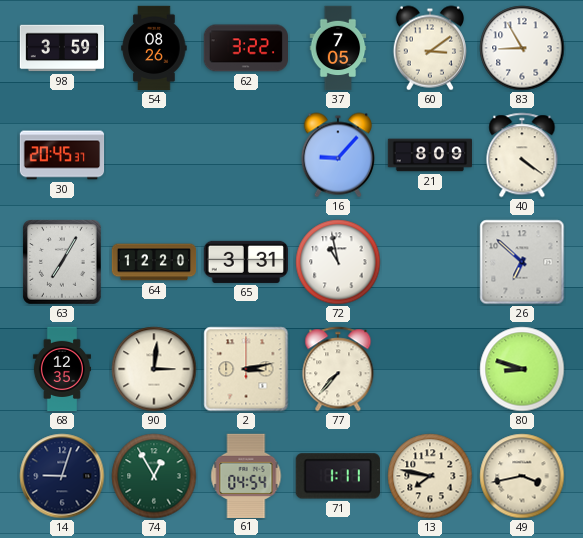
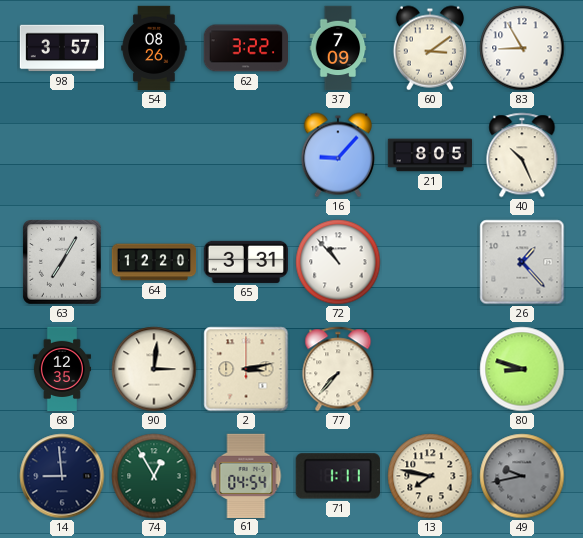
98: 3:59 -> 3:57
37: 7:05 -> 7:09
30: 20:45 -> none
21: 8:09 -> 8:05
40: 4:21 -> 10:26
72: 10:58 -> 10:53
26: 6:52 -> 1:23
14: 9:03 -> 8:59
49: 3:43 -> 9:43
49 dial: cream -> grey
